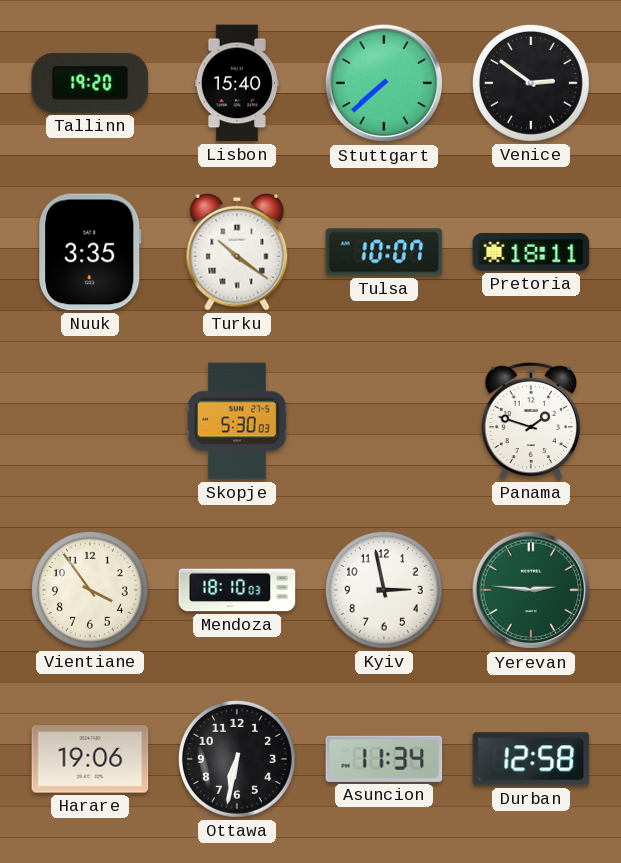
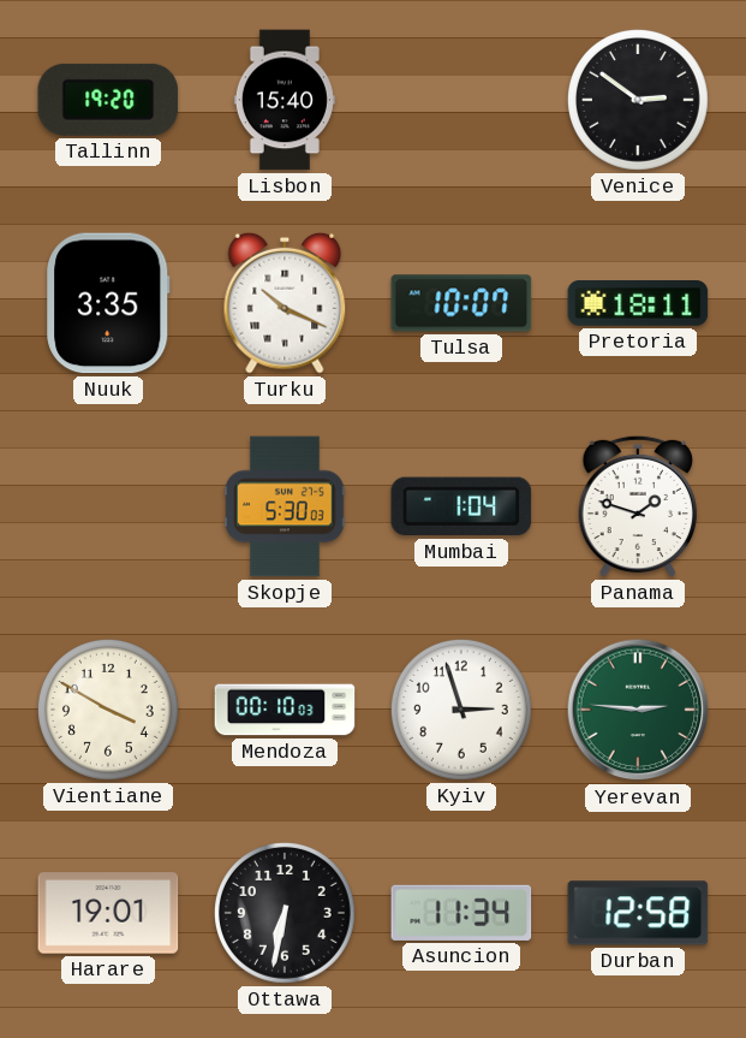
Stuttgart: 7:38 -> none
Turku: 10:21 -> 10:19
Mumbai: none -> 1:04
Vientiane: 3:54 -> 3:50
Mendoza: 18:10 -> 00:10
Kyiv: 2:58 -> 2:57
Harare: 19:06 -> 19:01
